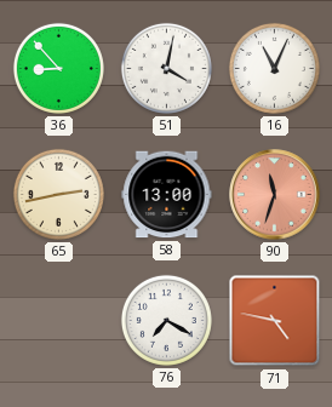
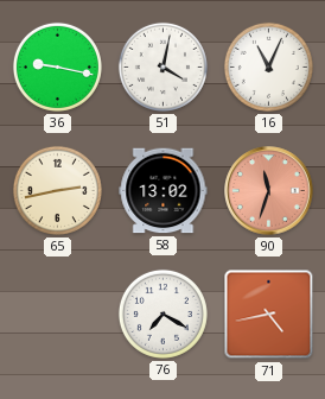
36: 8:53 -> 9:17
58: 13:00 -> 13:02
71: 4:47 -> 4:43
